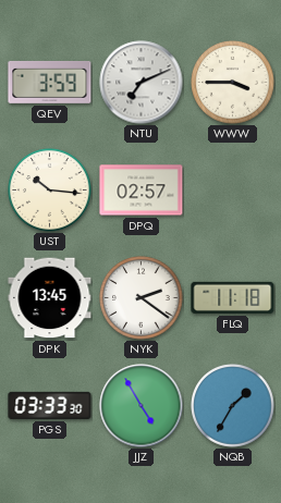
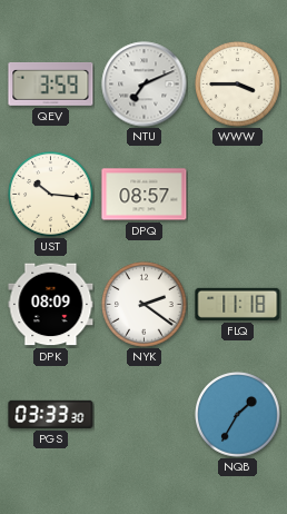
DPQ: 02:57 -> 08:57
DPK: 13:45 -> 08:09
JJZ: 4:55 -> none
